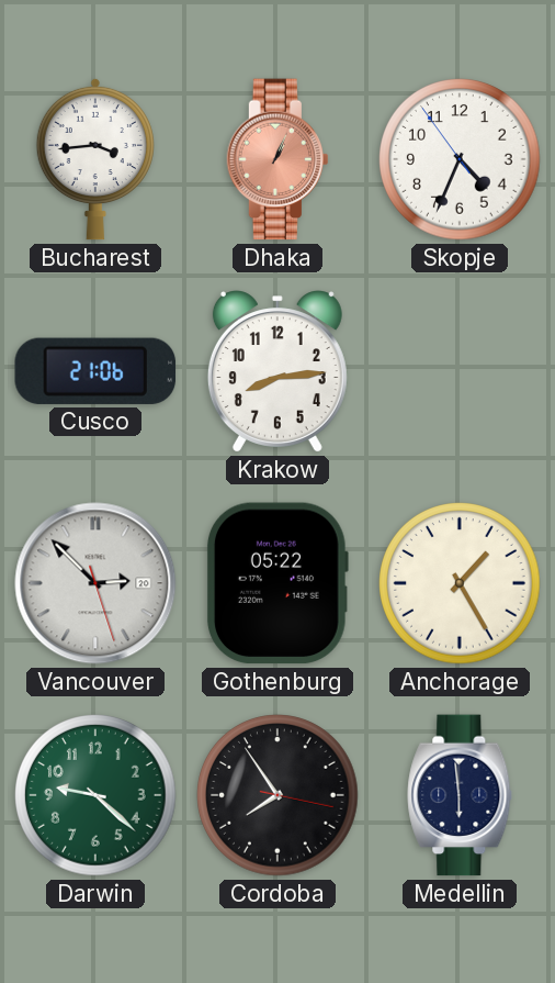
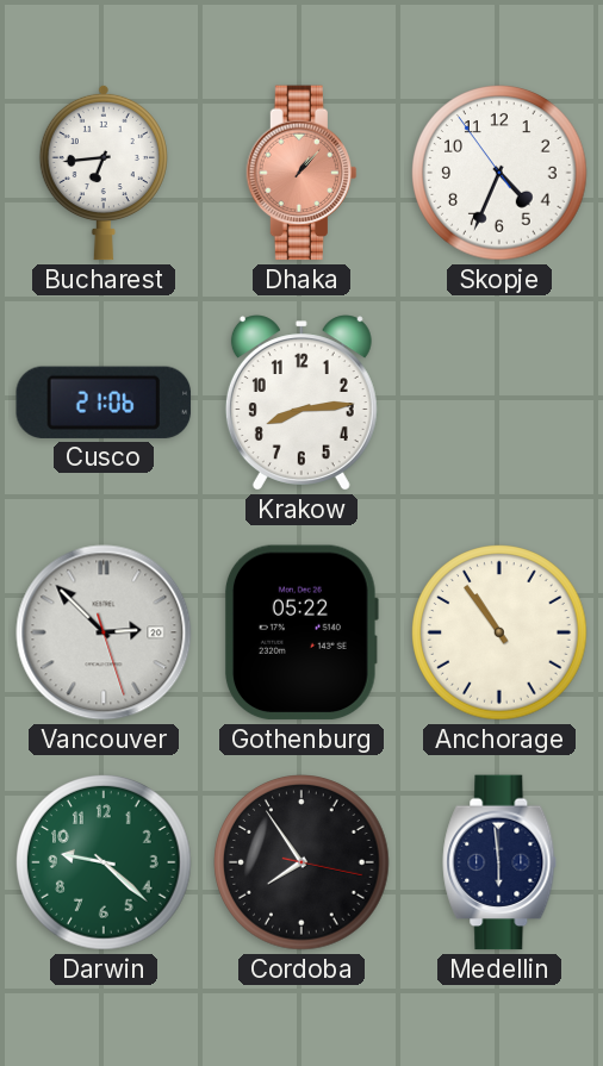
Bucharest: 3:44 -> 6:44
Dhaka: 1:04 -> 1:07
Anchorage: 1:25 -> 10:54
